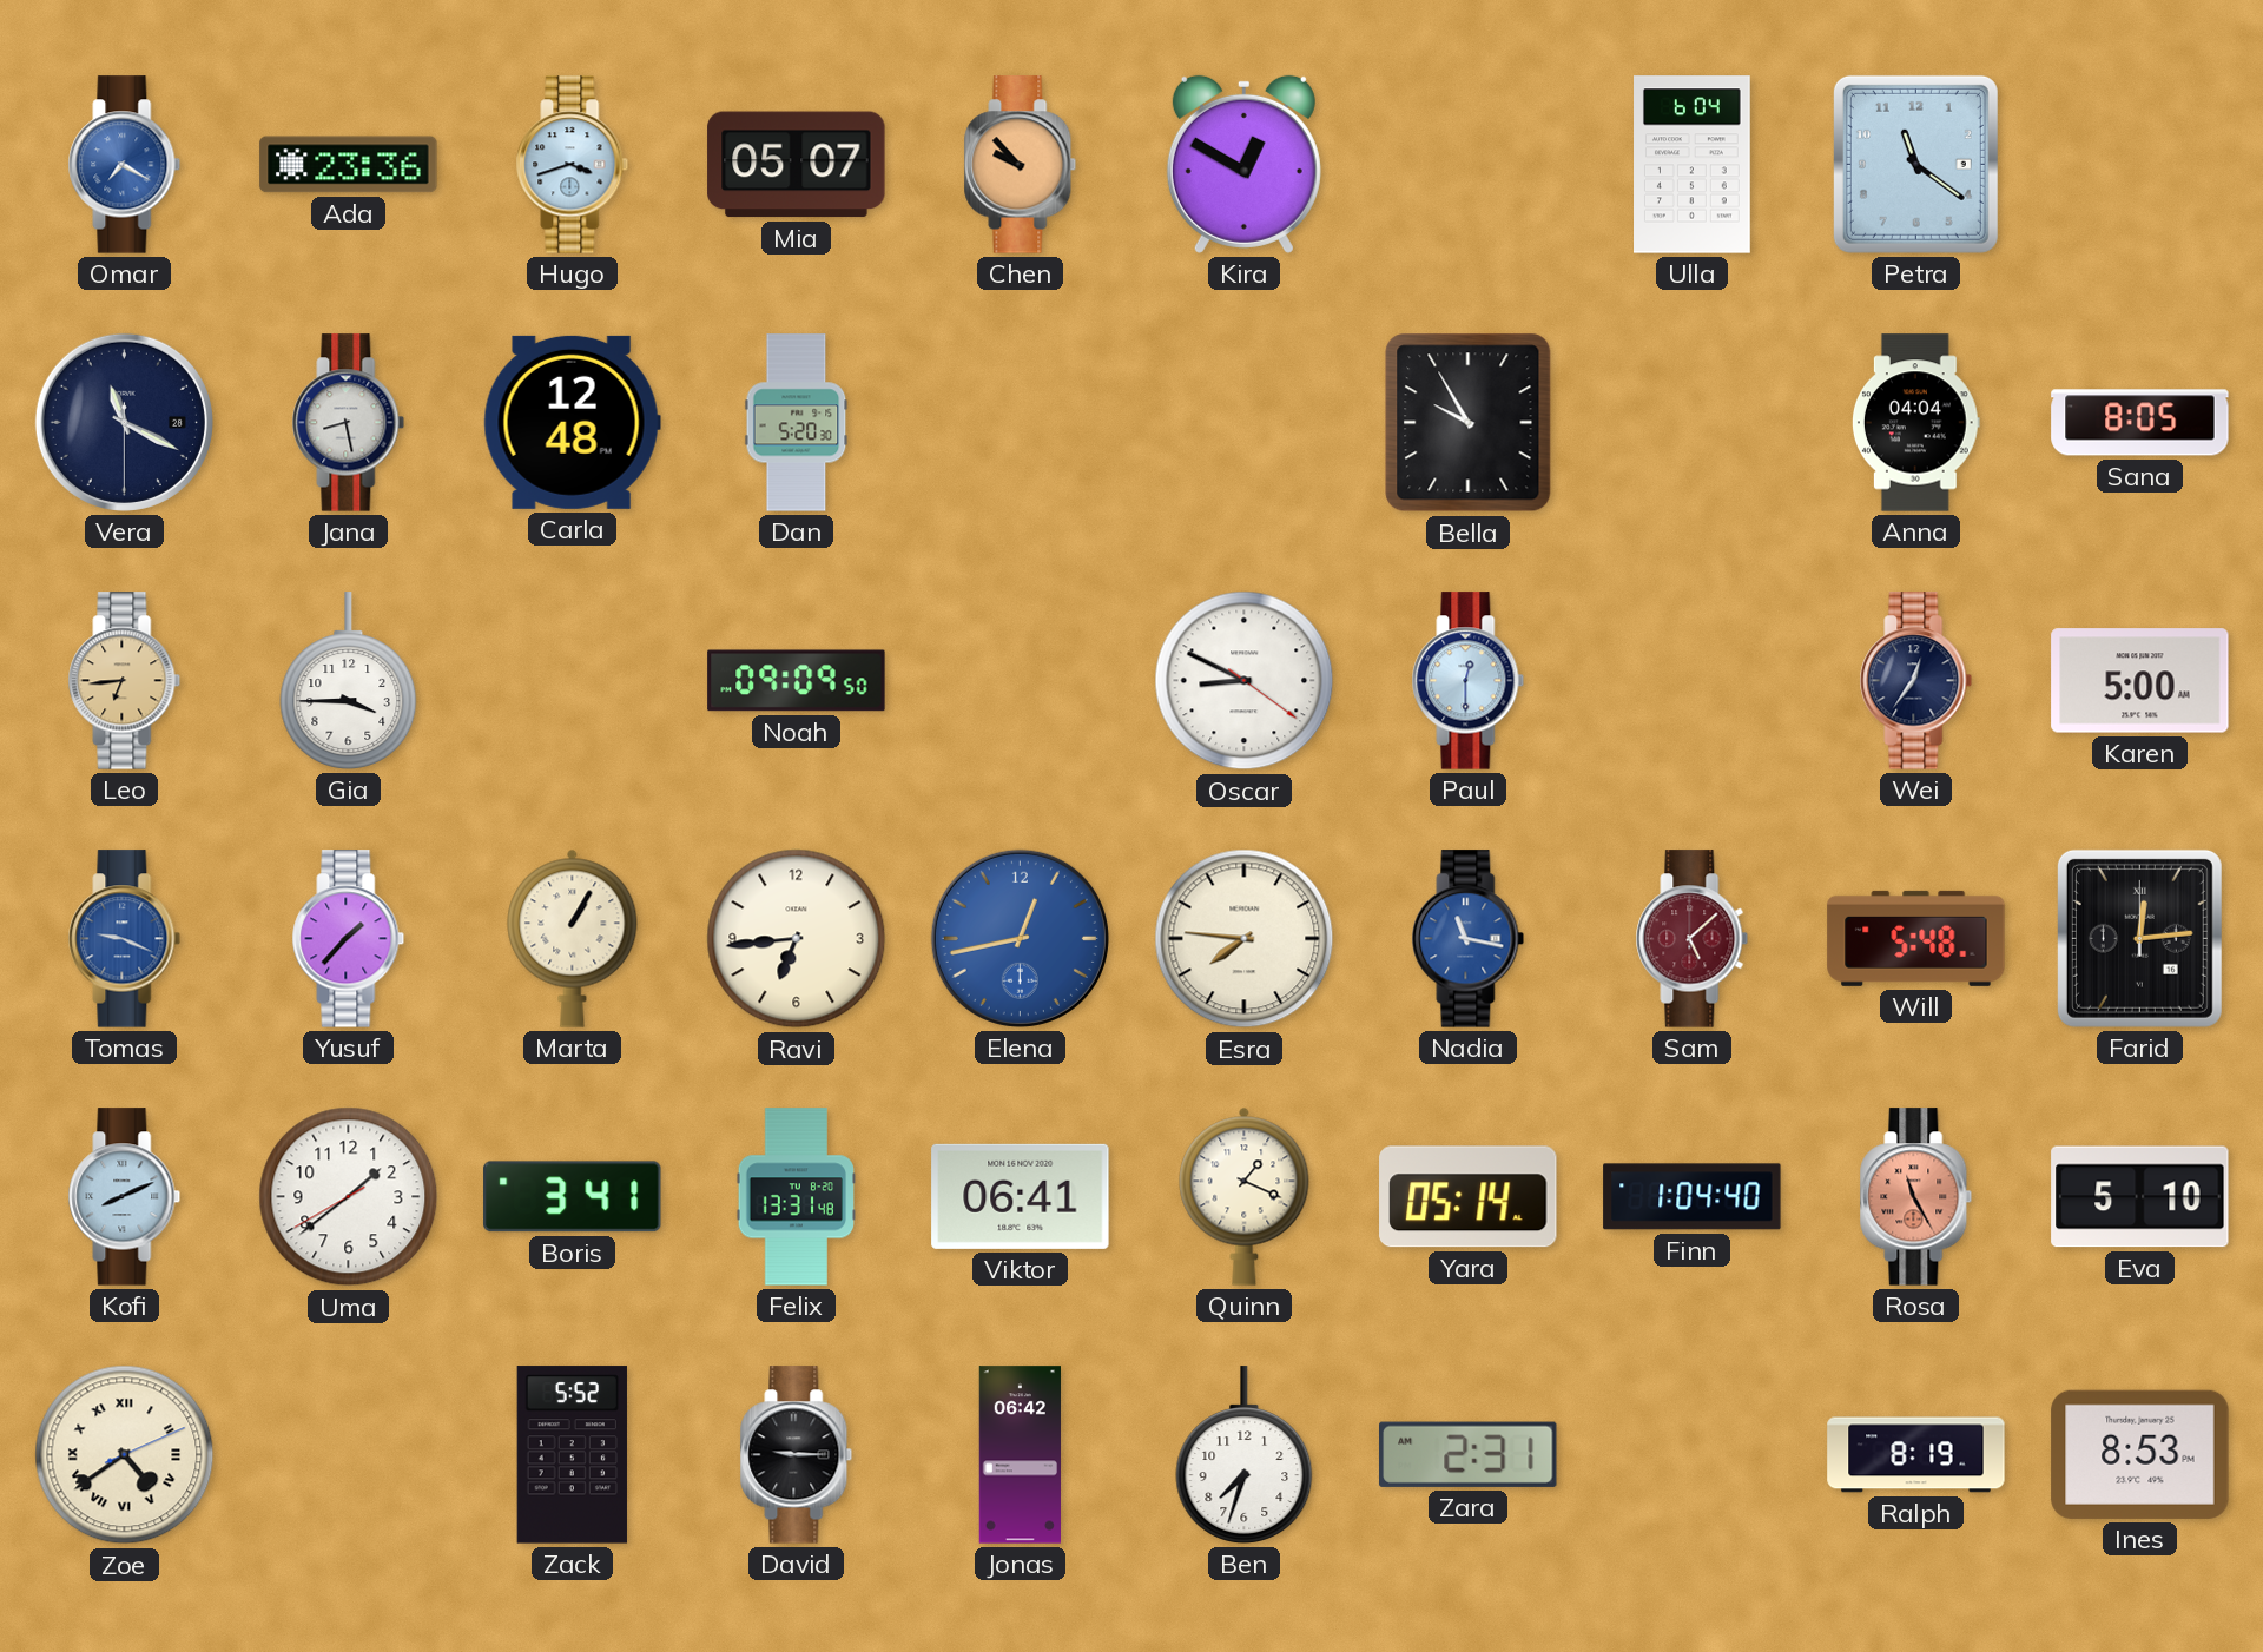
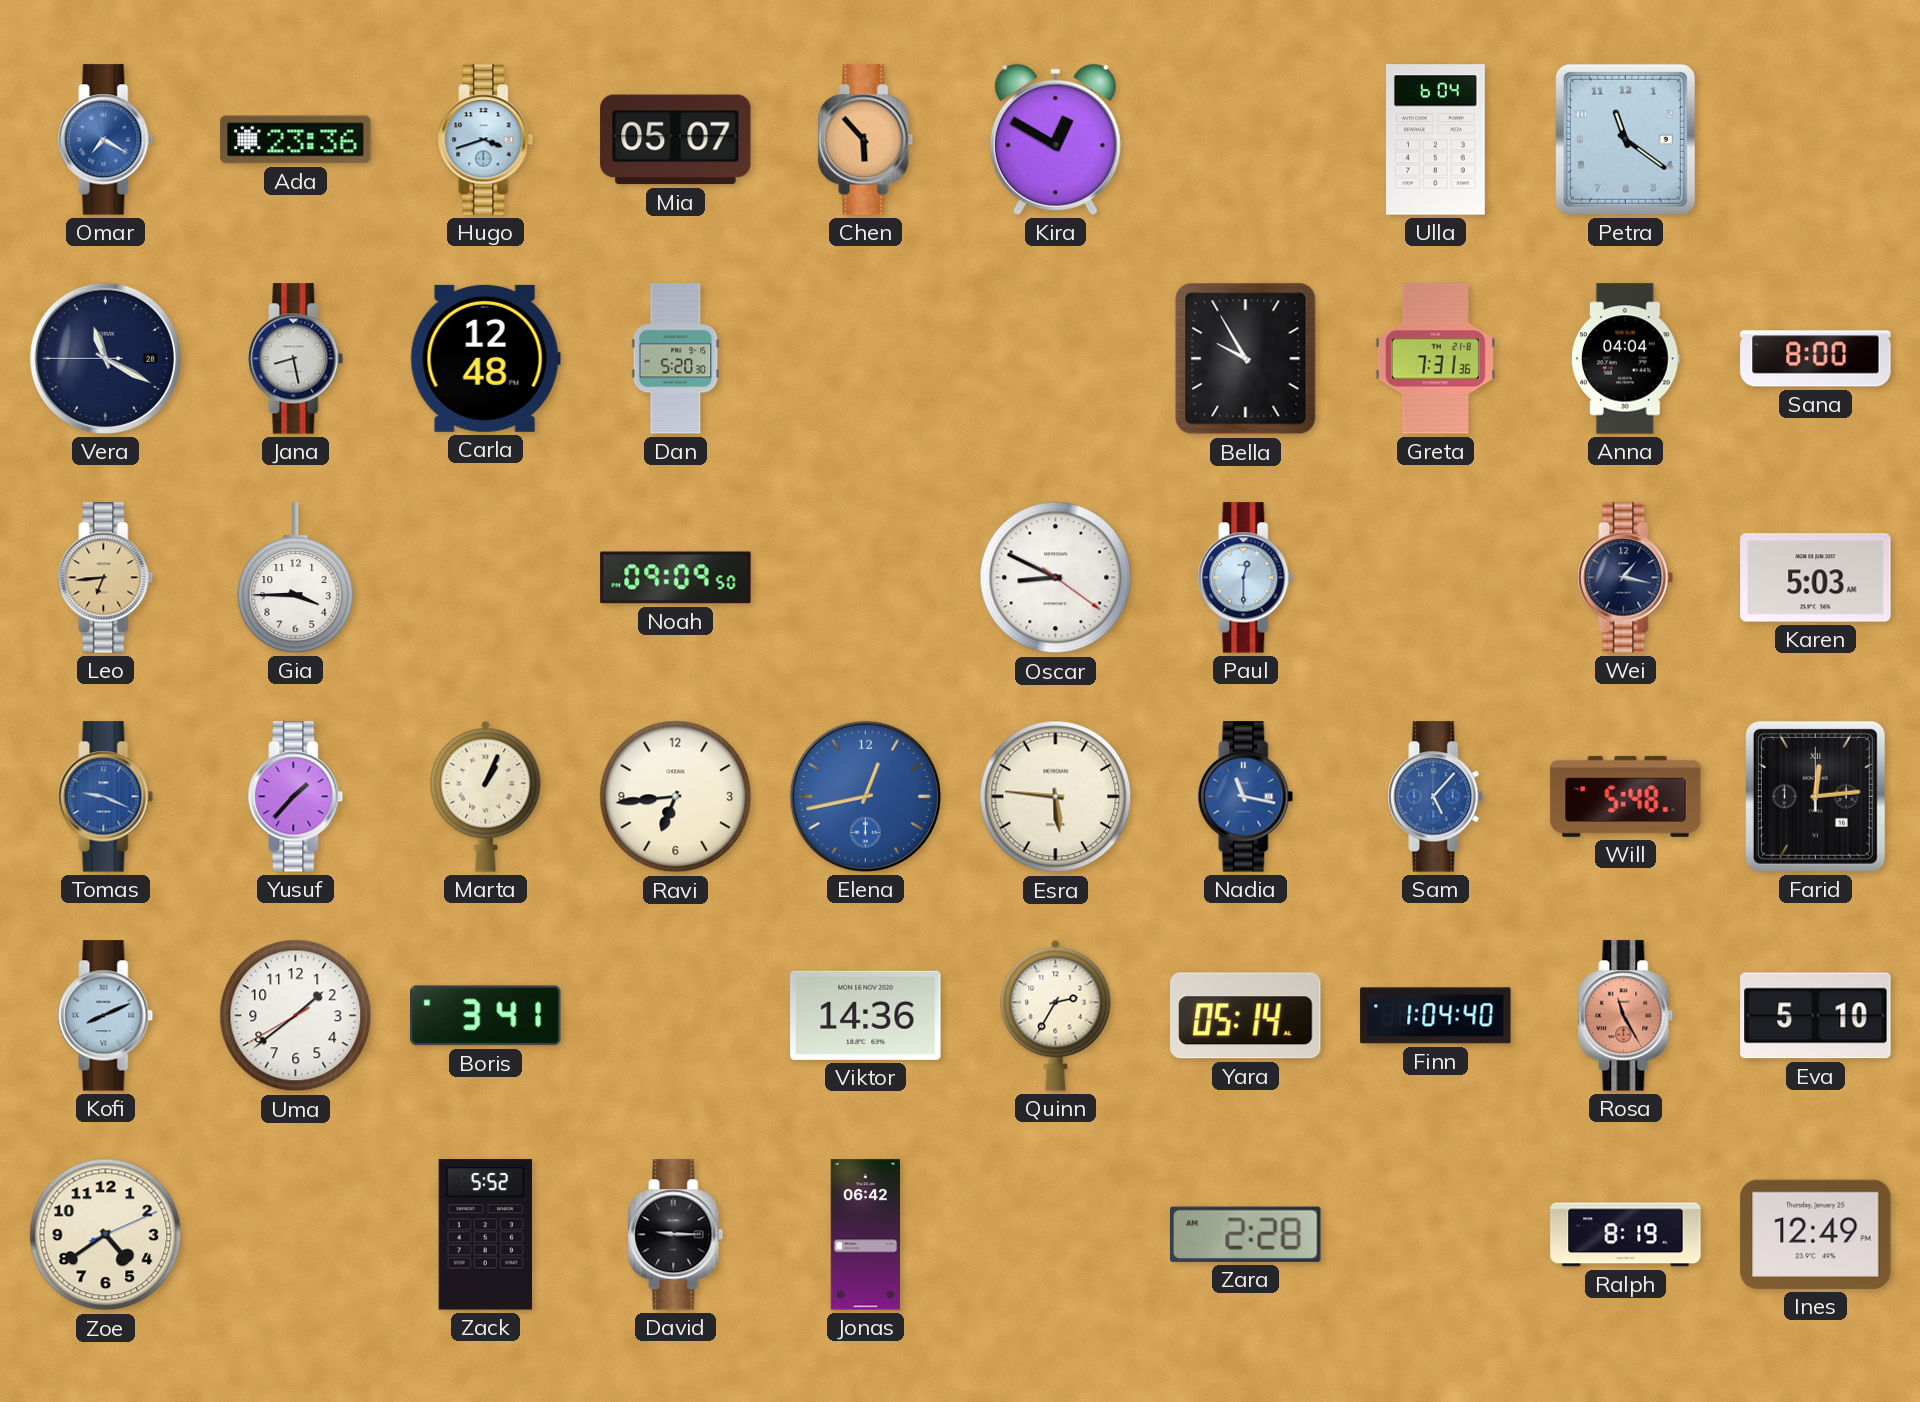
Chen: 9:53 -> 5:53
Vera: 11:19:30 -> 11:19:45
Greta: none -> 7:31
Sana: 8:05 -> 8:00
Wei: 12:36 -> 1:17
Karen: 5:00 -> 5:03
Marta: 1:05 -> 1:04
Esra: 7:46 -> 5:46
Sam: 5:08 -> 5:07
Sam dial: burgundy -> blue
Felix: 13:31 -> none
Viktor: 06:41 -> 14:36
Quinn: 1:19 -> 2:35
Zoe numerals: Roman -> Arabic
Ben: 7:33 -> none
Zara: 2:31 -> 2:28
Ines: 8:53 -> 12:49
